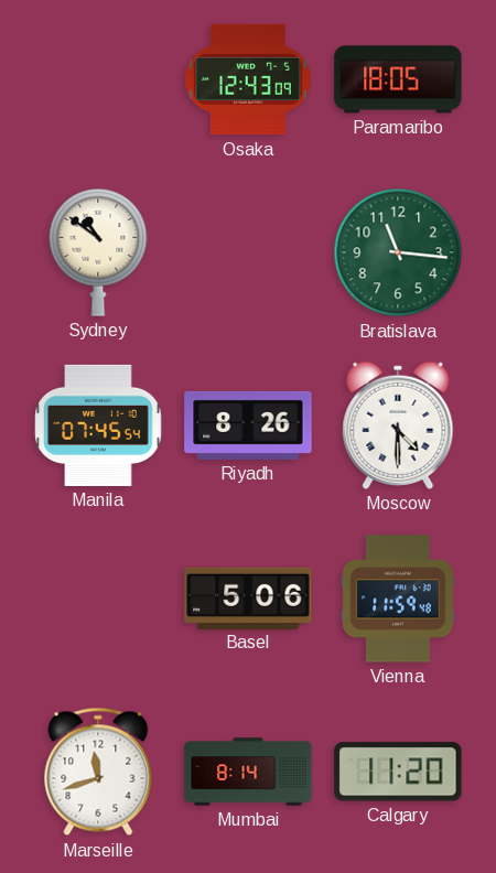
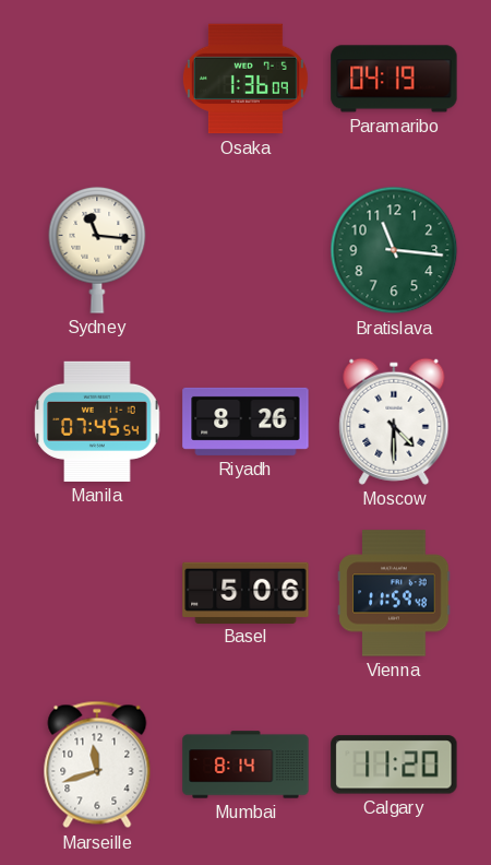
Osaka: 12:43 -> 1:36
Paramaribo: 18:05 -> 04:19
Sydney: 10:51 -> 11:16
